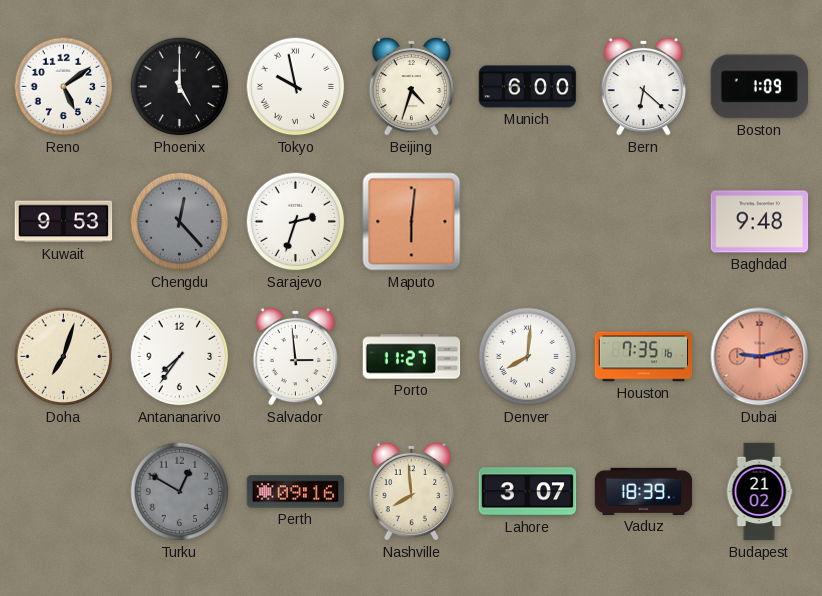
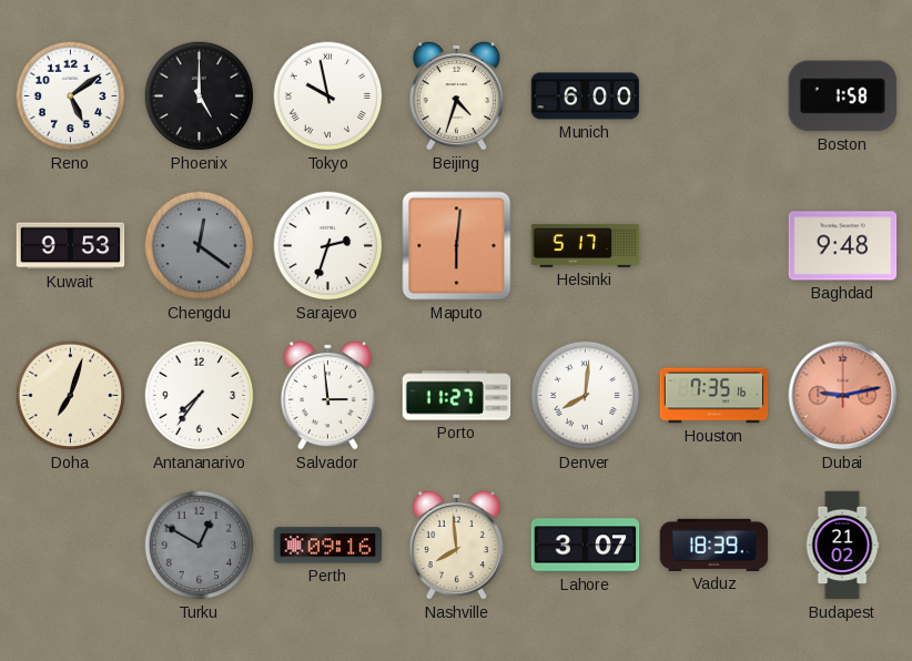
Bern: 6:22 -> none
Boston: 1:09 -> 1:58
Chengdu: 12:23 -> 12:21
Helsinki: none -> 5:17
